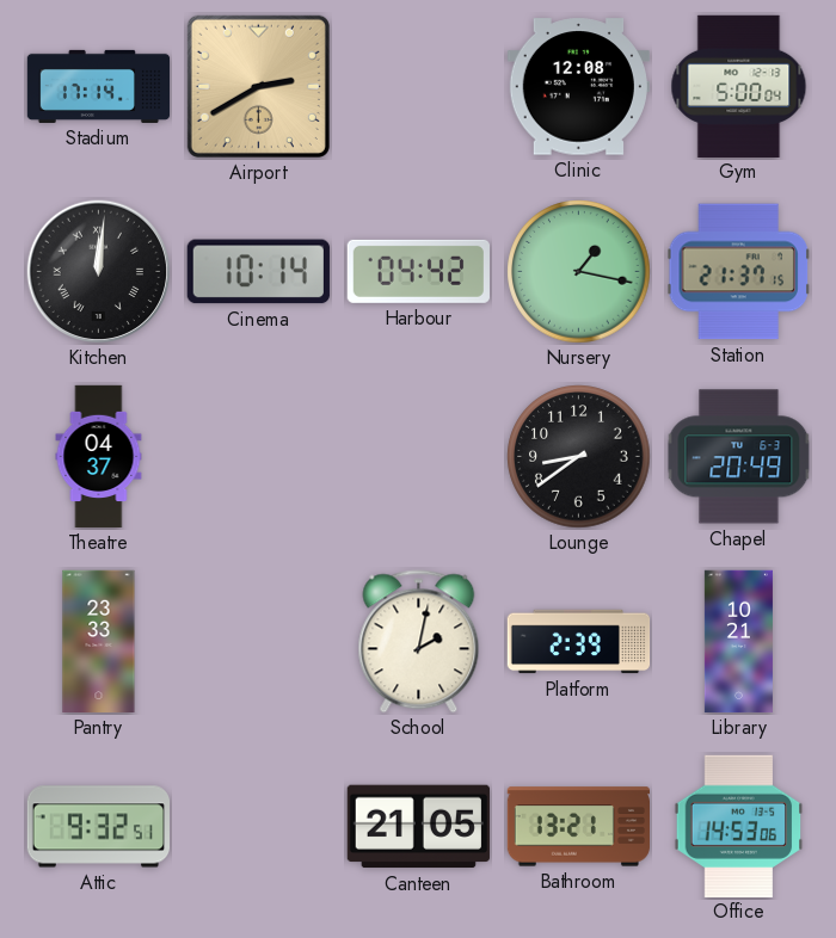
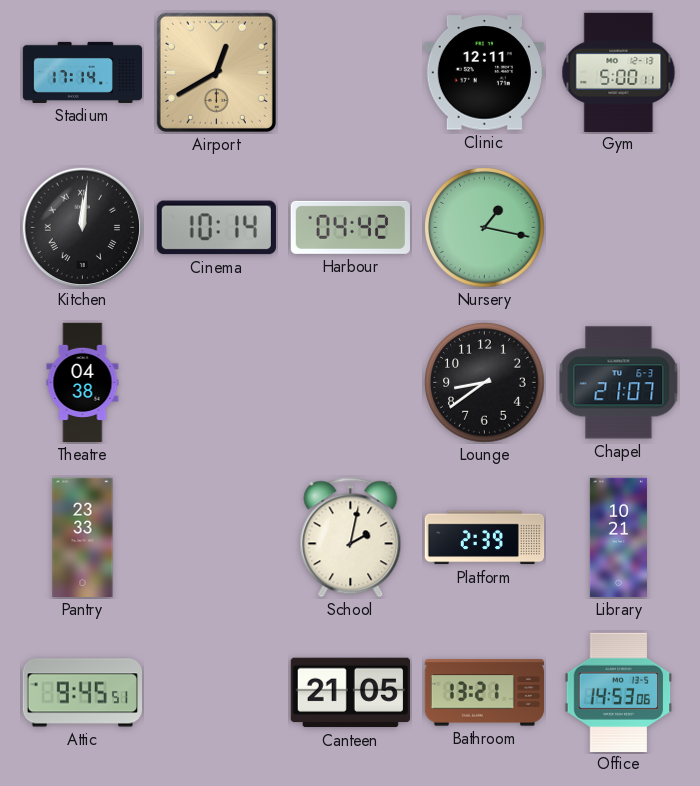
Airport: 2:40 -> 12:40
Clinic: 12:08 -> 12:11
Gym: 5:00:04 -> 5:00:11
Station: 21:37 -> none
Theatre: 04:37 -> 04:38
Chapel: 20:49 -> 21:07
Attic: 9:32 -> 9:45
